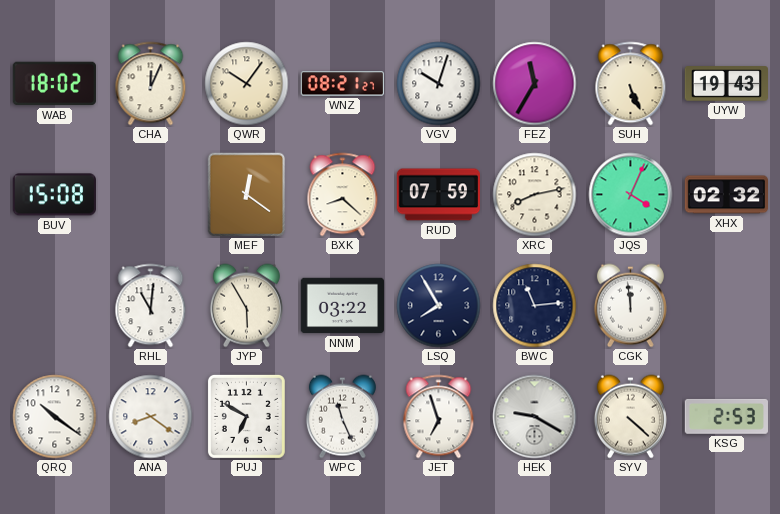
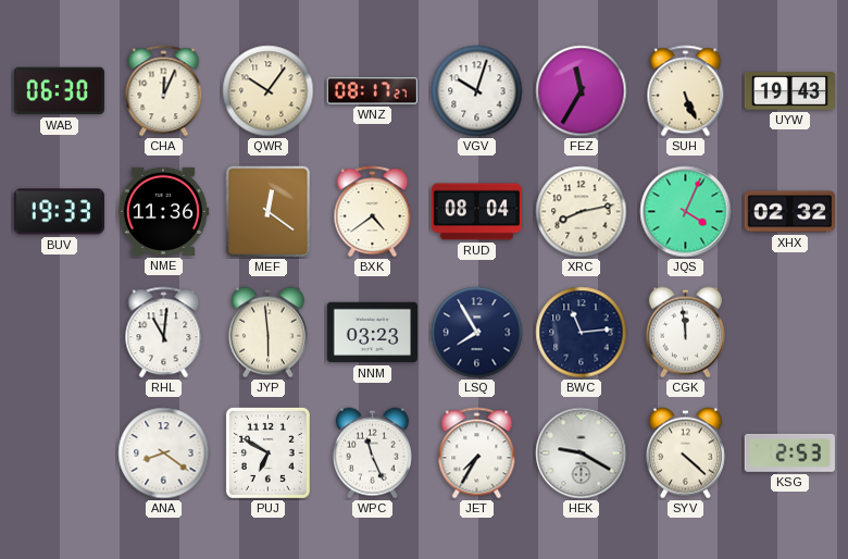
WAB: 18:02 -> 06:30
WNZ: 08:21 -> 08:17
BUV: 15:08 -> 19:33
NME: none -> 11:36
BXK: 8:22 -> 4:39
RUD: 07:59 -> 08:04
JYP: 5:55 -> 5:59
NNM: 03:22 -> 03:23
QRQ: 10:21 -> none
JET: 6:57 -> 7:35
